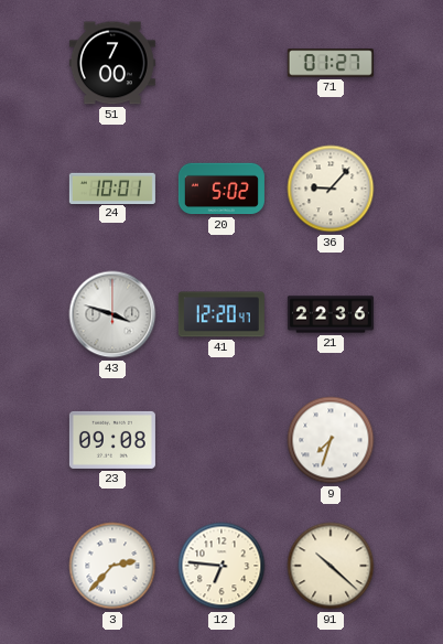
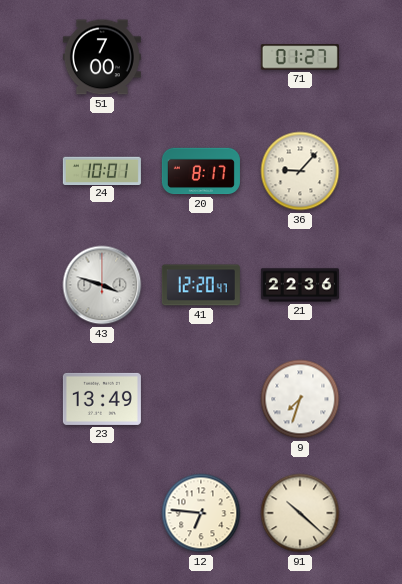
20: 5:02 -> 8:17
23: 09:08 -> 13:49
3: 2:37 -> none
